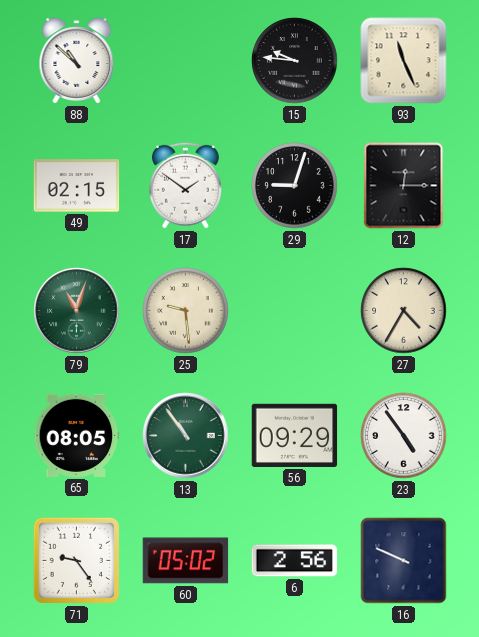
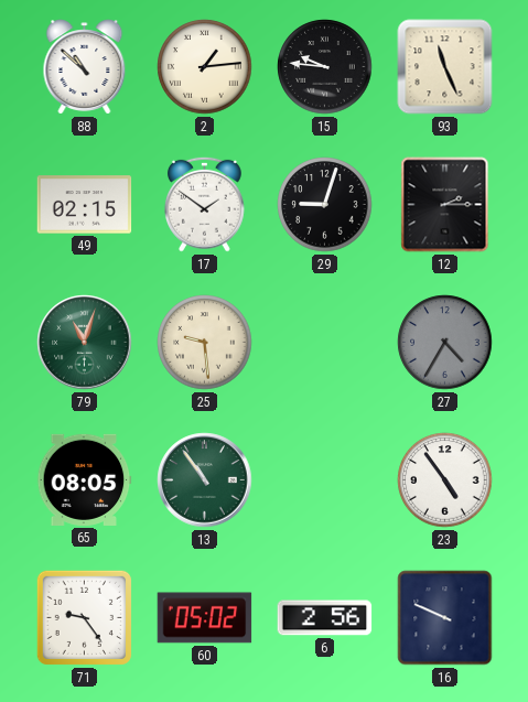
2: none -> 1:14
12: 12:15 -> 2:15
27 dial: cream -> grey
56: 09:29 -> none
